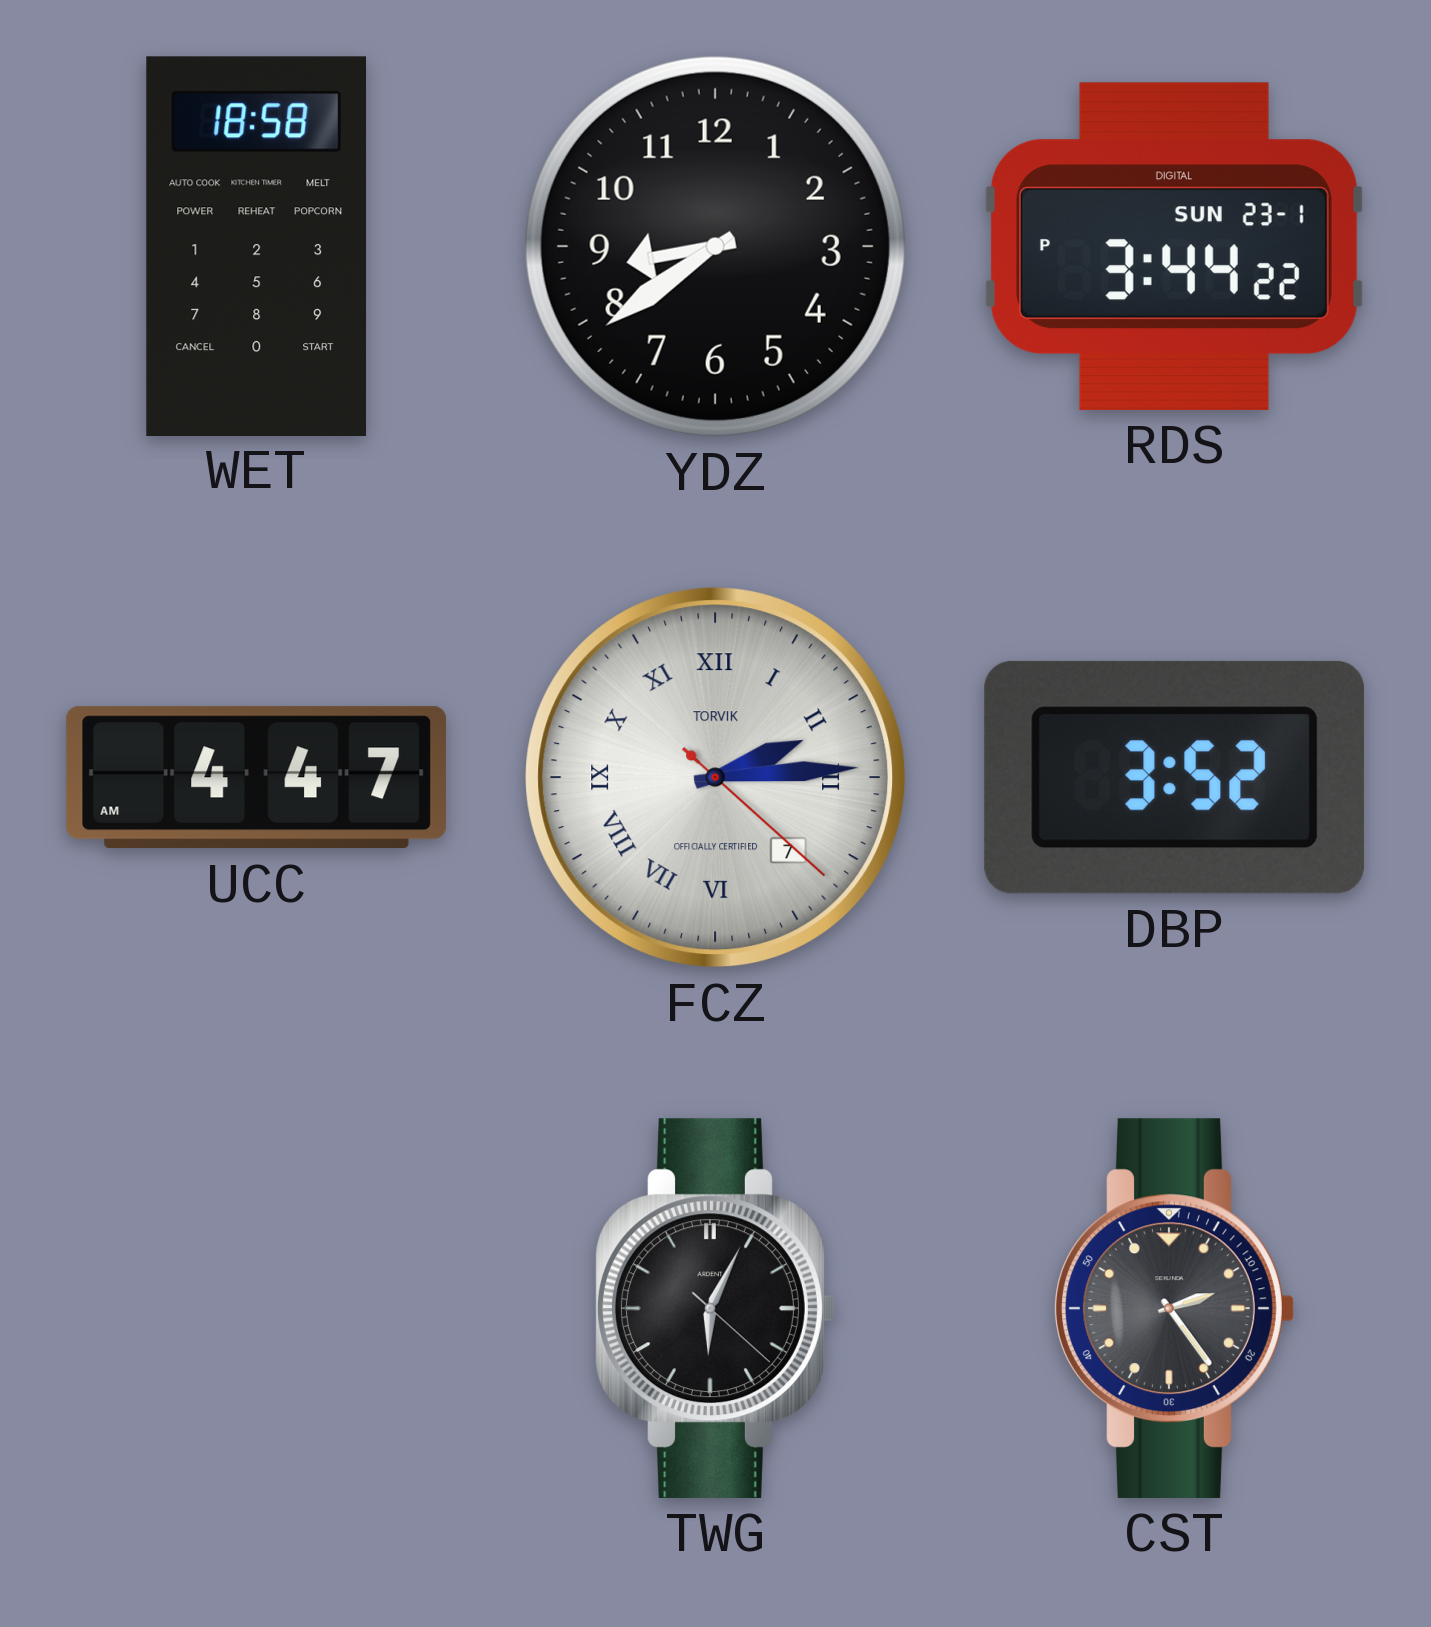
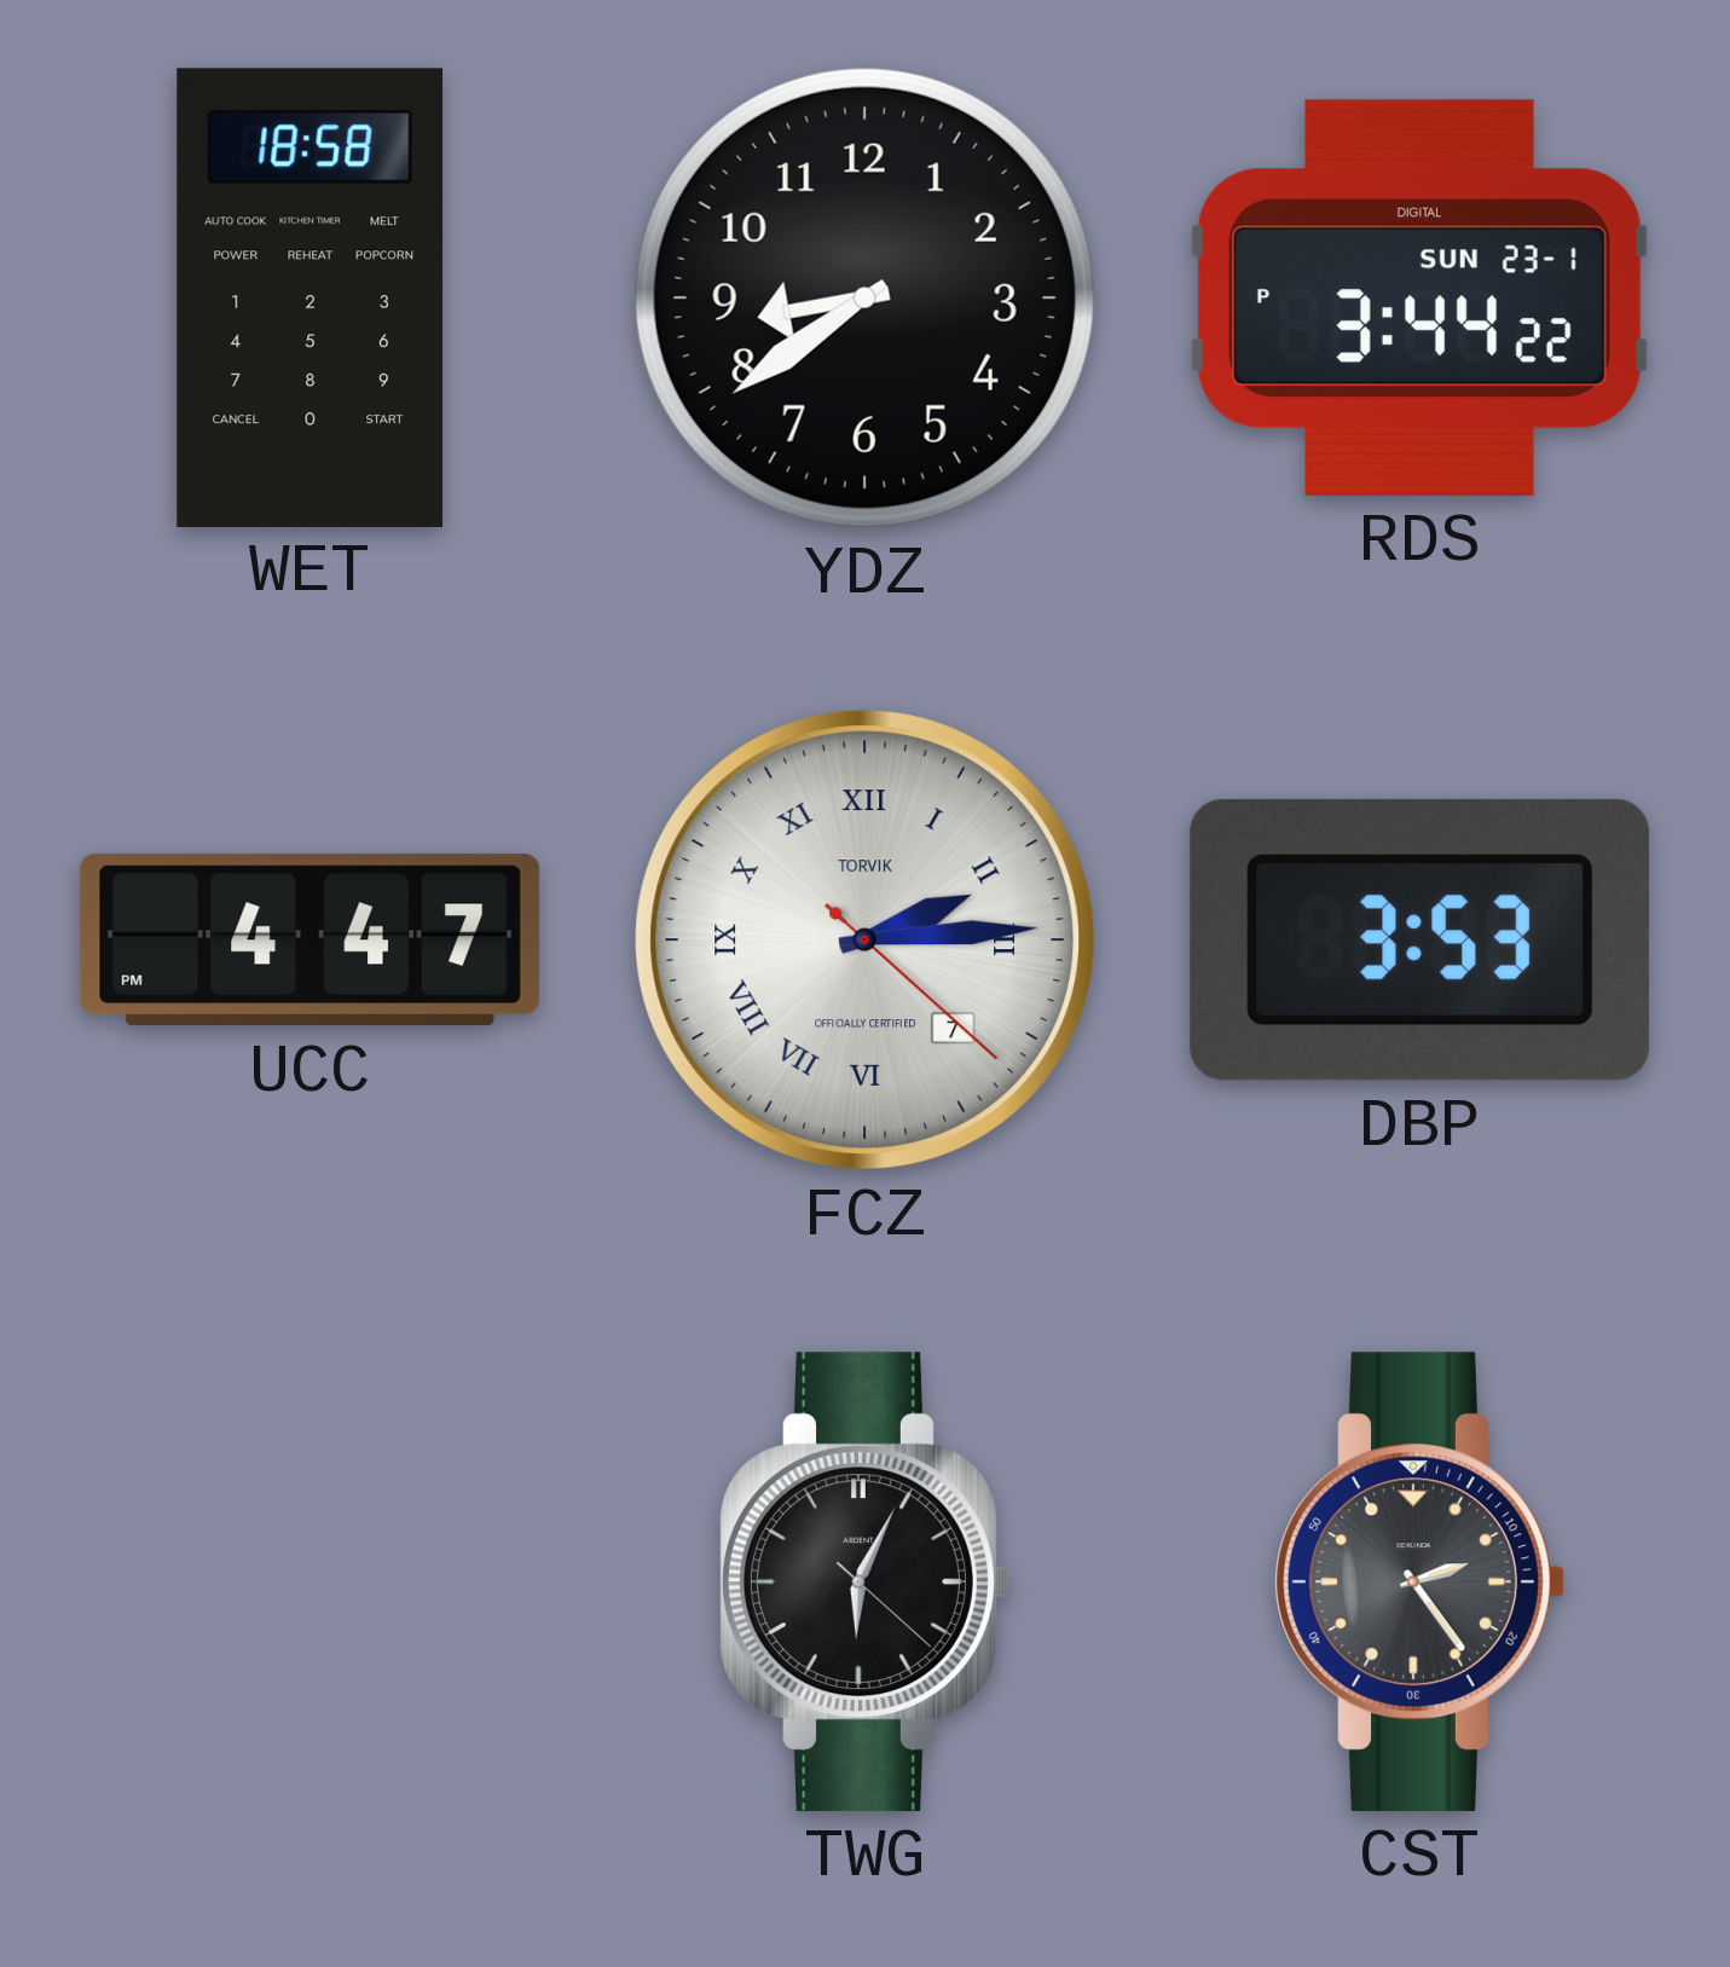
UCC: 4:47 AM -> 4:47 PM
DBP: 3:52 -> 3:53
